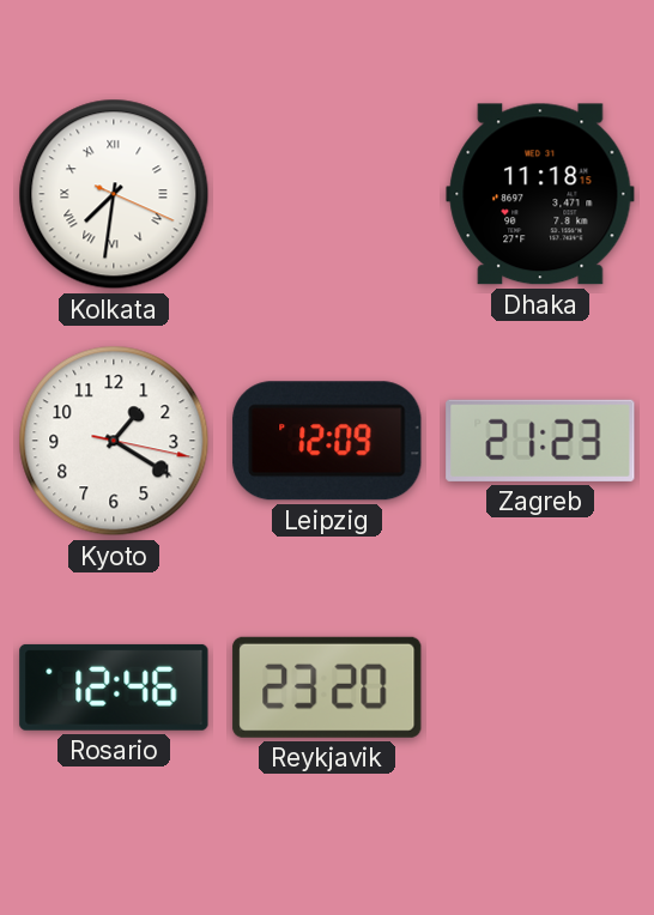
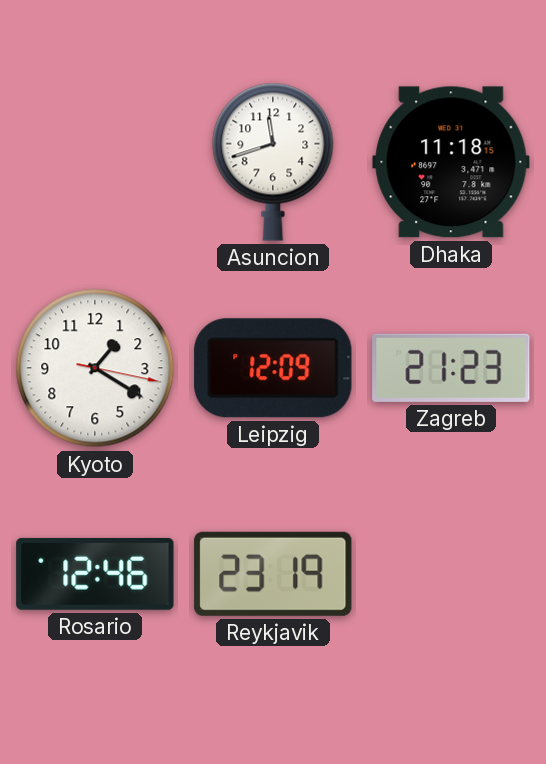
Kolkata: 7:31 -> none
Asuncion: none -> 11:42
Reykjavik: 23:20 -> 23:19
